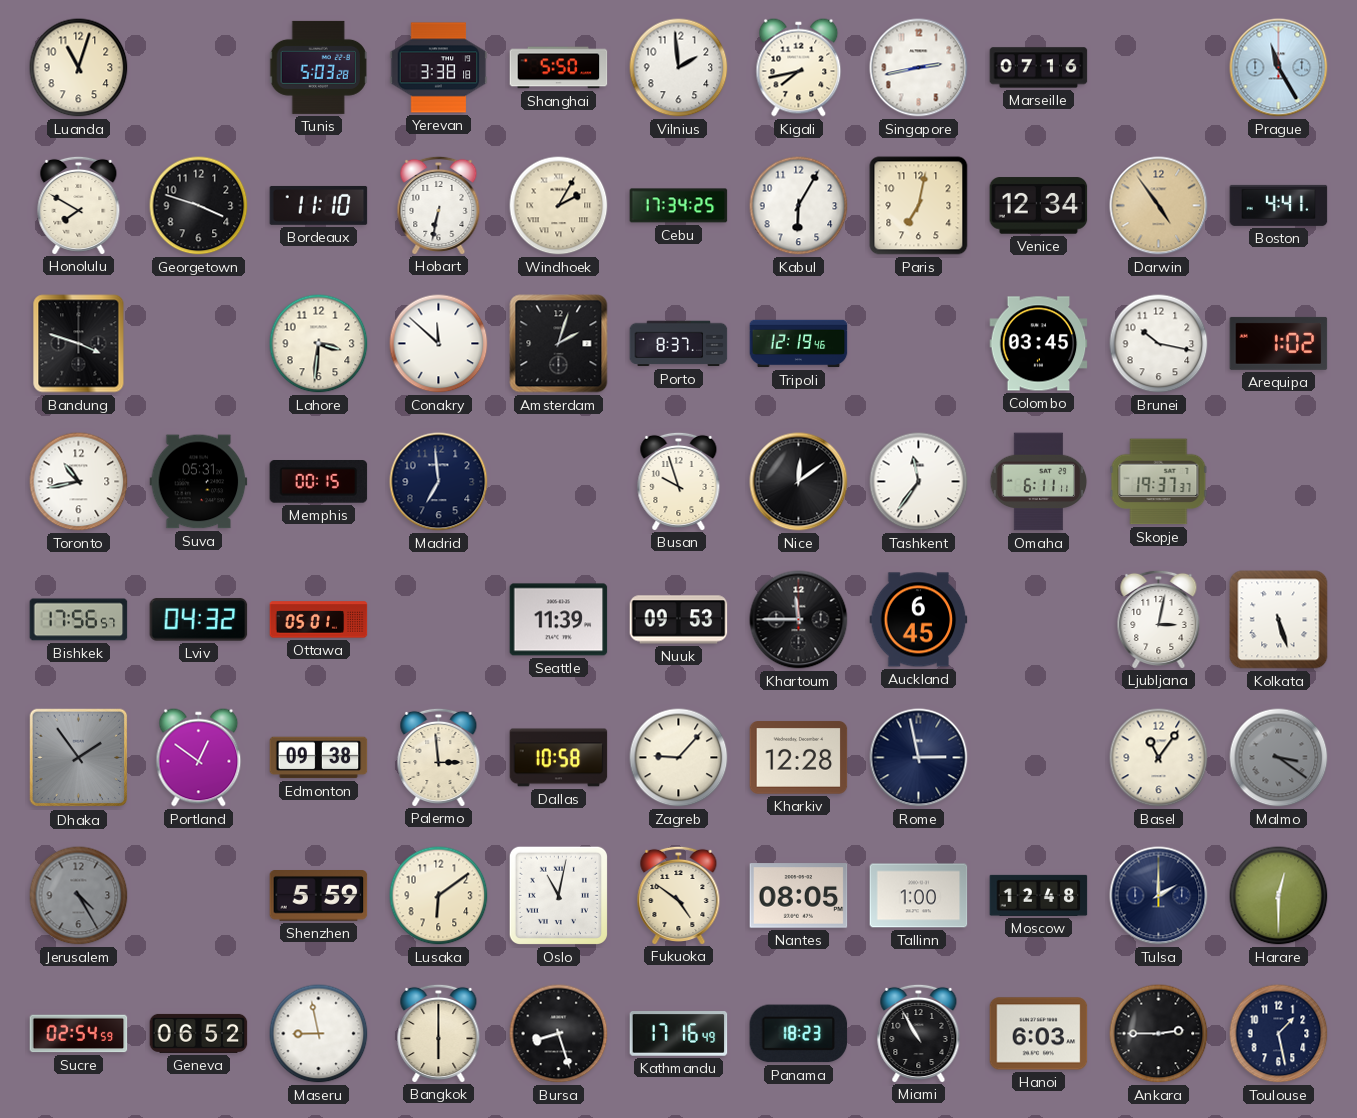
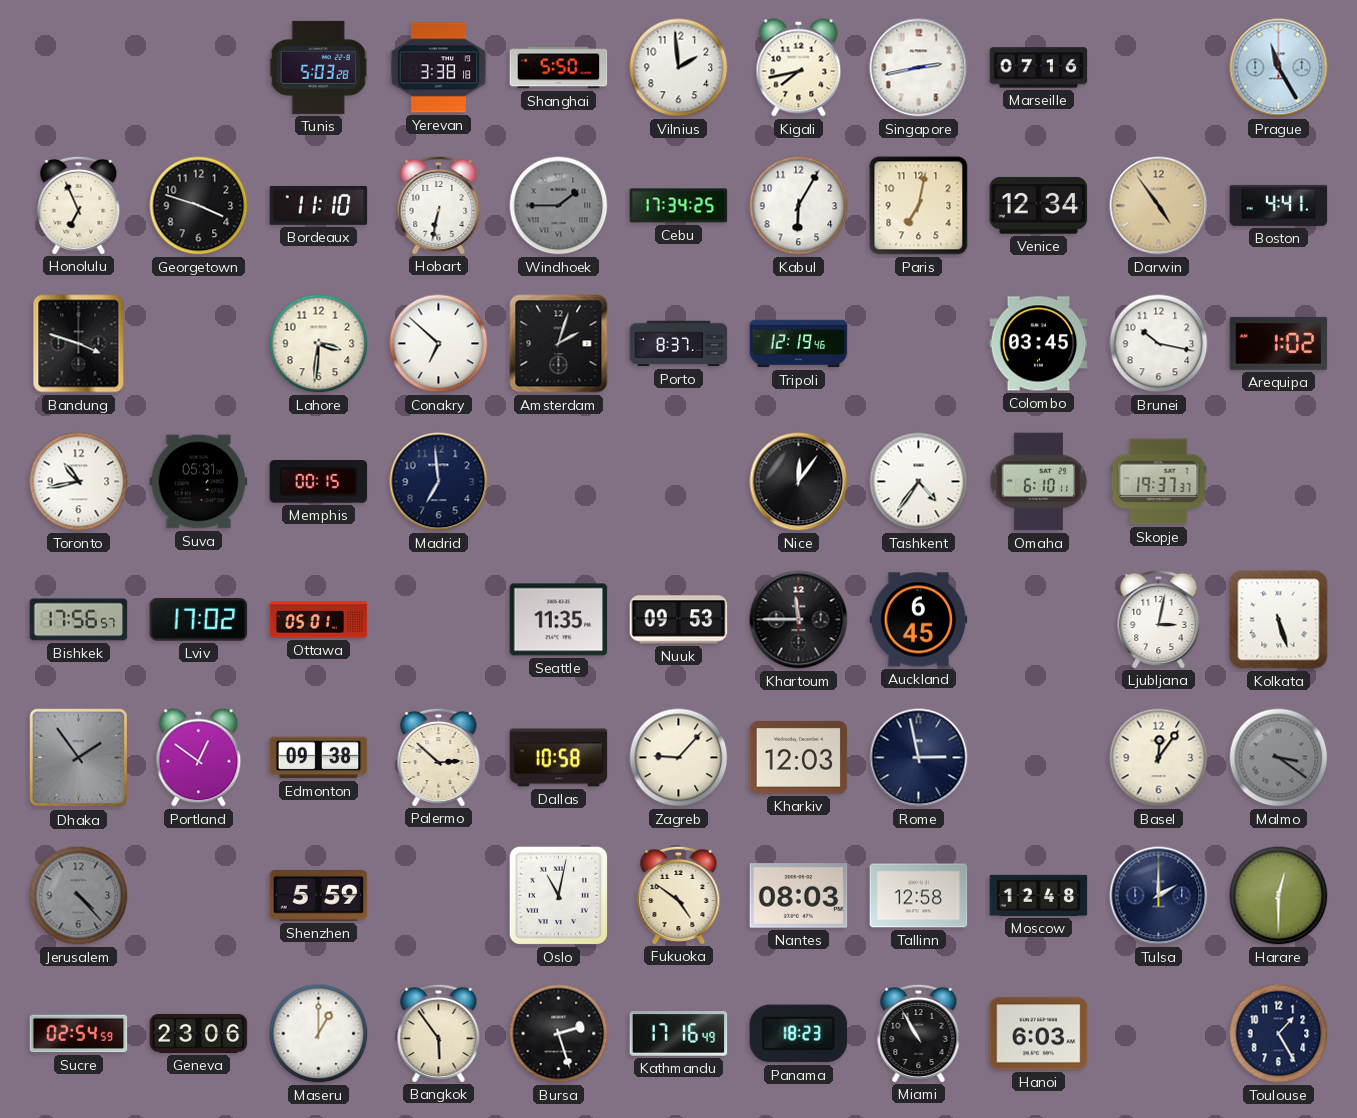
Luanda: 11:03 -> none
Honolulu: 7:50 -> 6:56
Windhoek: 2:05 -> 1:45
Windhoek dial: cream -> grey
Conakry: 11:52 -> 6:52
Busan: 9:57 -> none
Nice: 12:09 -> 12:06
Tashkent: 11:36 -> 4:36
Omaha: 6:11 -> 6:10
Lviv: 04:32 -> 17:02
Seattle: 11:39 -> 11:35
Palermo: 2:59 -> 2:52
Kharkiv: 12:28 -> 12:03
Basel: 11:06 -> 12:06
Jerusalem: 4:25 -> 4:23
Lusaka: 6:09 -> none
Nantes: 08:05 -> 08:03
Tallinn: 1:00 -> 12:58
Geneva: 06:52 -> 23:06
Maseru: 8:58 -> 1:00
Bangkok: 6:00 -> 5:54
Bursa: 8:27 -> 2:27
Ankara: 2:45 -> none
Toulouse: 1:28 -> 1:25
